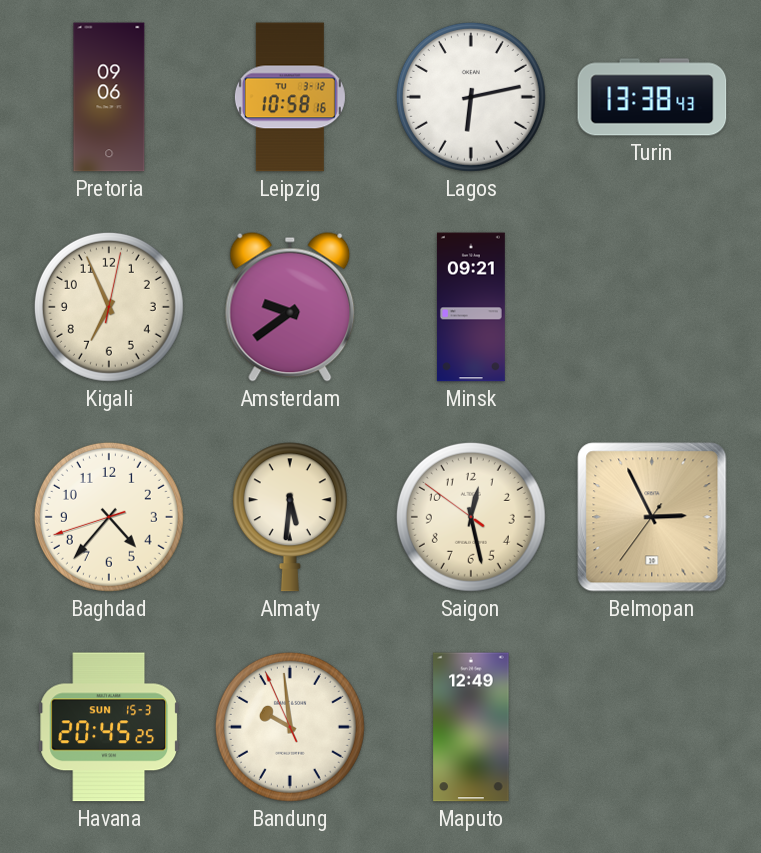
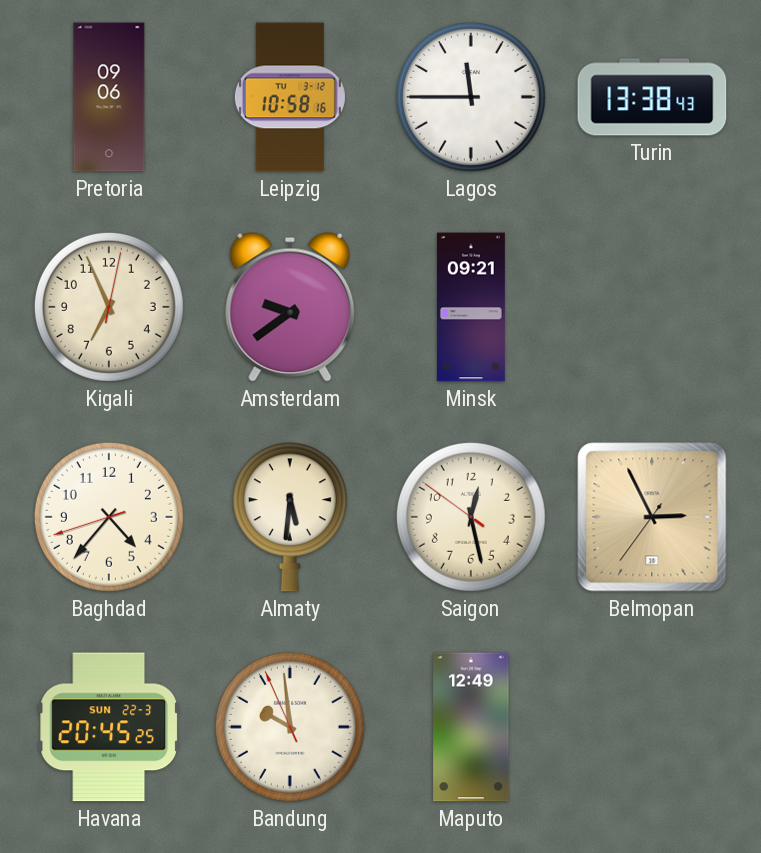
Lagos: 6:13 -> 11:45
Havana date: SUN 15-3 -> SUN 22-3
